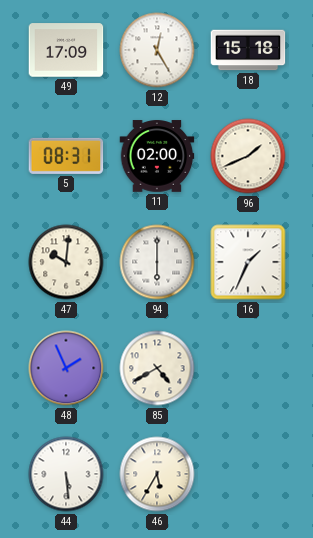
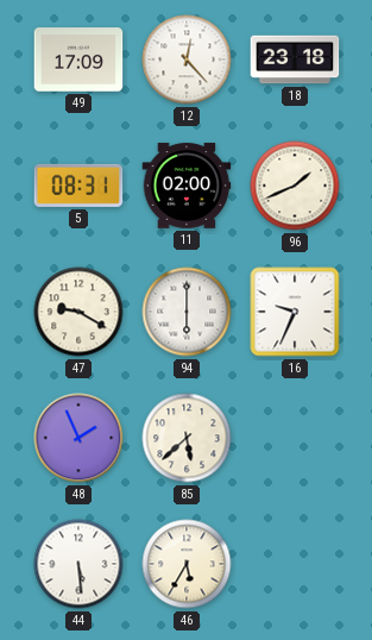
12: 12:25 -> 12:23
18: 15:18 -> 23:18
47: 10:01 -> 9:20
16: 1:34 -> 9:34
85: 4:40 -> 5:38
